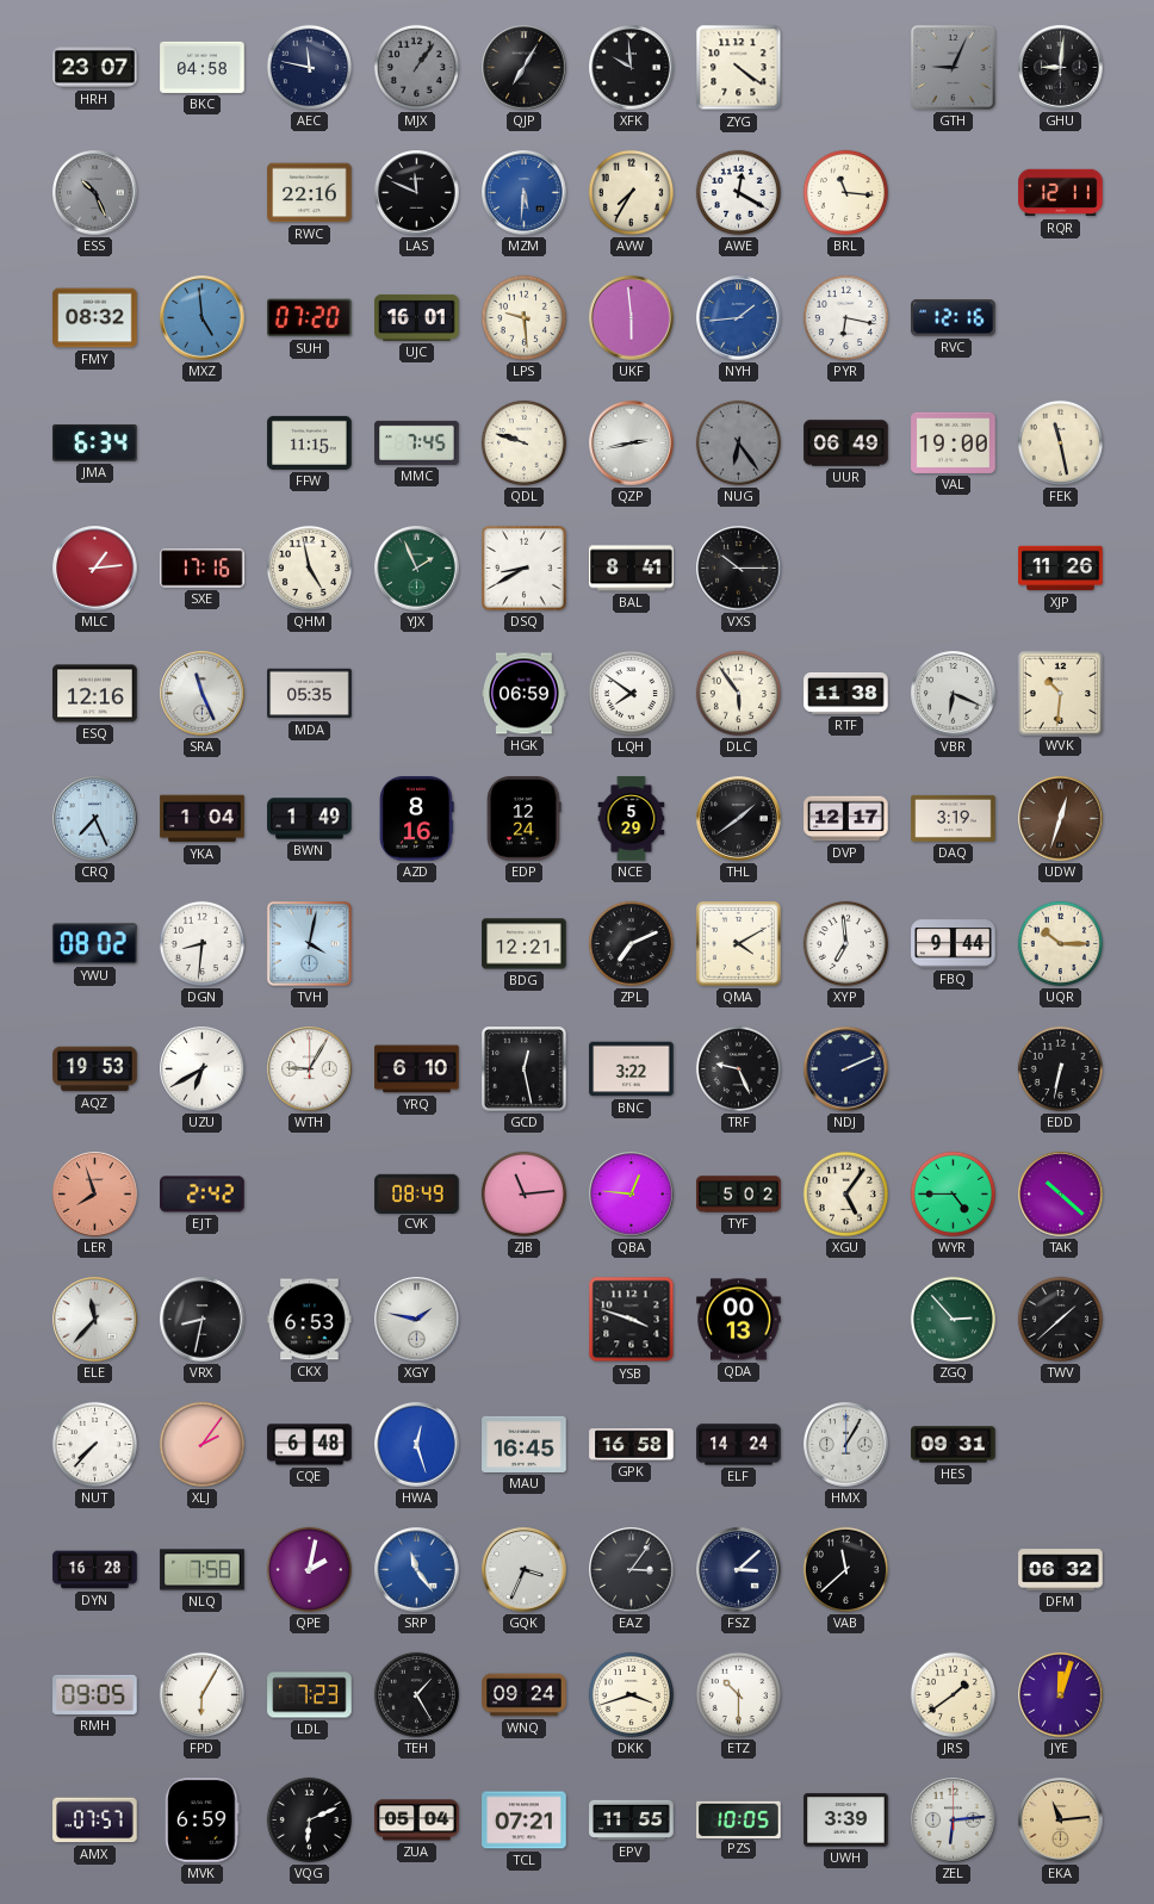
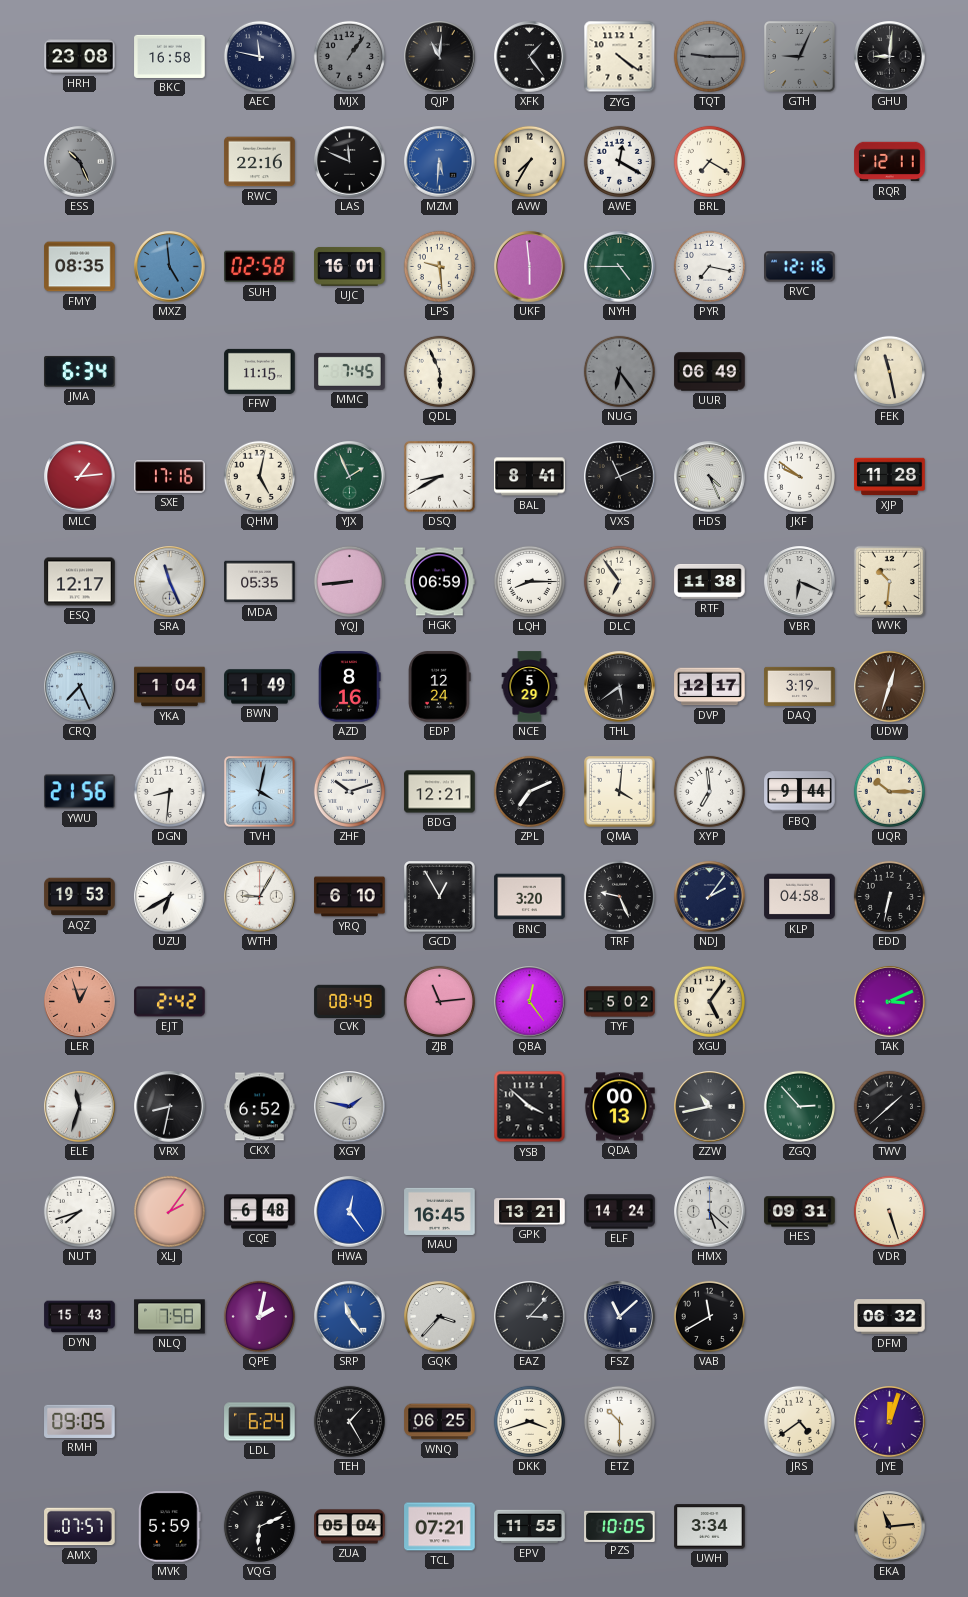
HRH: 23:07 -> 23:08
BKC: 04:58 -> 16:58
QJP: 7:05 -> 11:01
XFK: 9:59 -> 1:24
TQT: none -> 9:15
BRL: 11:16 -> 7:20
FMY: 08:32 -> 08:35
SUH: 07:20 -> 02:58
NYH: 1:44 -> 4:45
NYH dial: blue -> green
PYR: 6:17 -> 7:17
QDL: 9:48 -> 5:56
QZP: 2:43 -> none
VAL: 19:00 -> none
QHM: 4:58 -> 5:02
VXS: 10:15 -> 11:11
HDS: none -> 4:26
JKF: none -> 9:51
XJP: 11:26 -> 11:28
ESQ: 12:16 -> 12:17
YQJ: none -> 8:44
LQH: 7:51 -> 8:15
DLC: 5:54 -> 6:54
THL: 1:39 -> 5:39
YWU: 08:02 -> 21:56
ZHF: none -> 10:12
QMA: 4:10 -> 4:01
GCD: 12:28 -> 12:55
BNC: 3:22 -> 3:20
NDJ: 2:11 -> 2:06
KLP: none -> 04:58
LER: 7:57 -> 12:57
QBA: 12:46 -> 12:24
WYR: 4:45 -> none
TAK: 10:22 -> 3:11
ELE: 11:37 -> 11:33
CKX: 6:53 -> 6:52
YSB: 3:48 -> 3:52
ZZW: none -> 10:43
NUT: 7:37 -> 7:42
HWA: 12:27 -> 12:24
GPK: 16:58 -> 13:21
HMX: 1:05 -> 5:22
VDR: none -> 5:27
DYN: 16:28 -> 15:43
GQK: 3:34 -> 3:37
EAZ: 3:06 -> 3:07
FSZ: 3:08 -> 11:08
VAB: 11:38 -> 11:40
FPD: 6:05 -> none
LDL: 7:23 -> 6:24
WNQ: 09:24 -> 06:25
JRS: 1:39 -> 4:39
MVK: 6:59 -> 5:59
UWH: 3:39 -> 3:34
ZEL: 6:14 -> none
